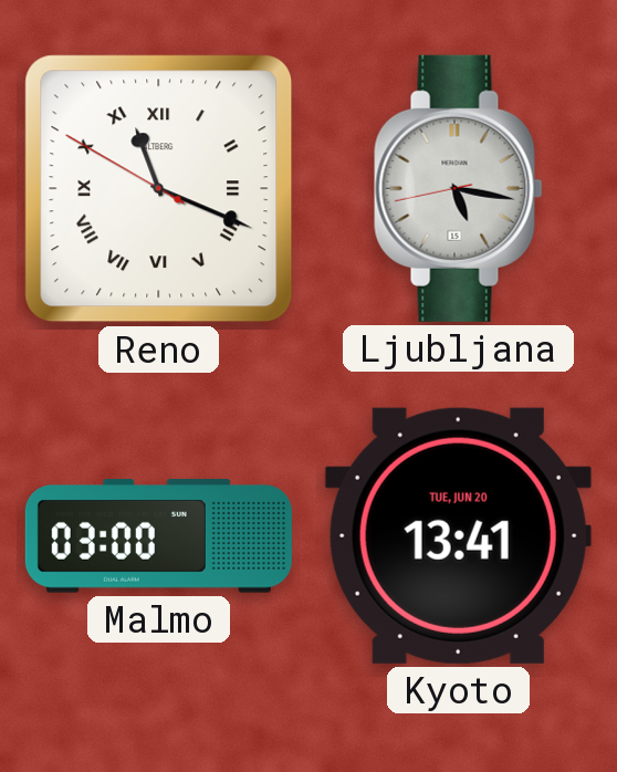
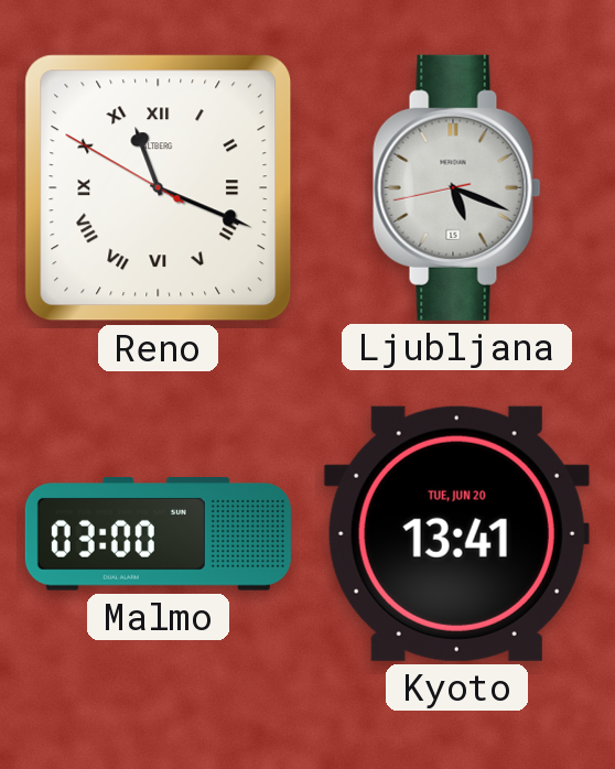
Ljubljana: 5:16 -> 5:18
